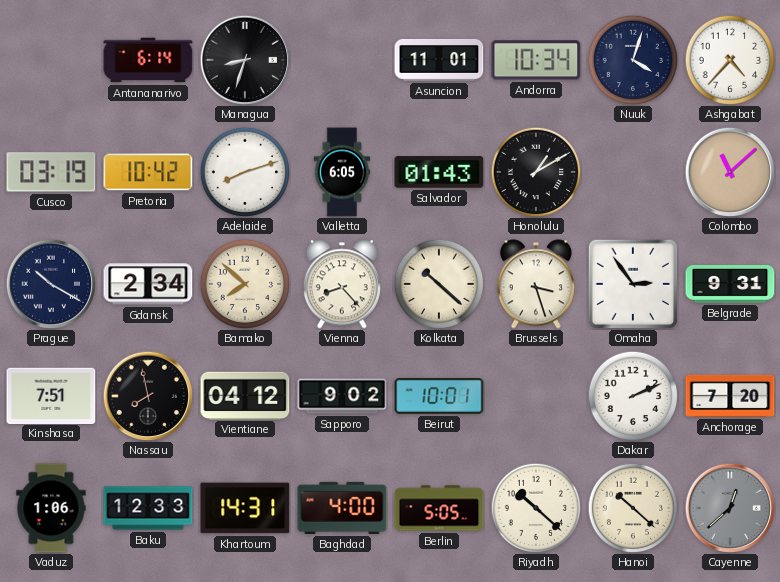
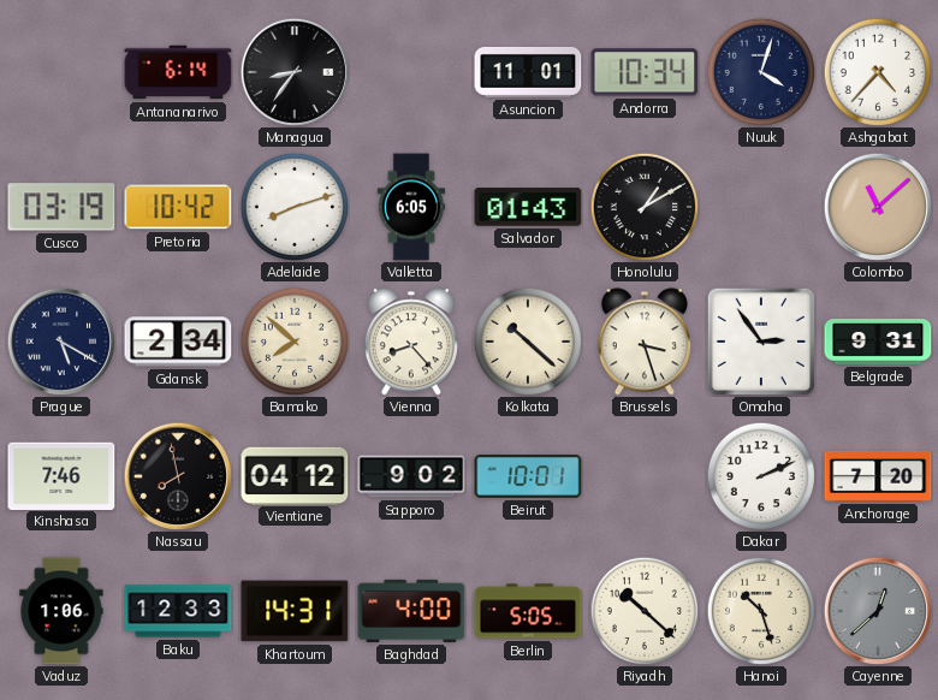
Managua: 8:33 -> 8:36
Prague: 10:20 -> 5:20
Kinshasa: 7:51 -> 7:46
Hanoi: 10:22 -> 10:27
